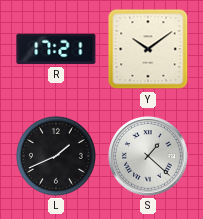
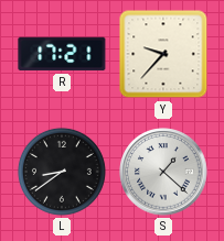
Y: 10:09 -> 9:37
L: 1:41 -> 8:39
